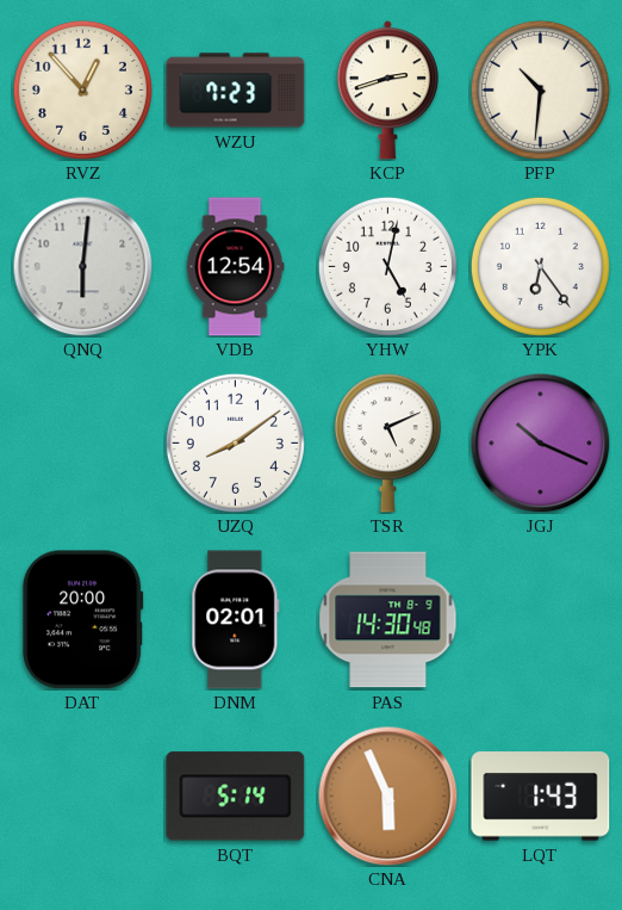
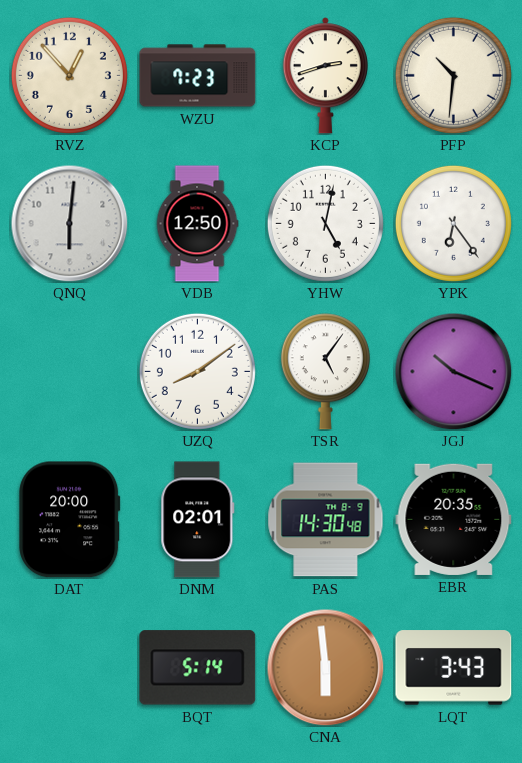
VDB: 12:54 -> 12:50
TSR: 5:11 -> 5:06
EBR: none -> 20:35
CNA: 5:56 -> 5:59
LQT: 1:43 -> 3:43
